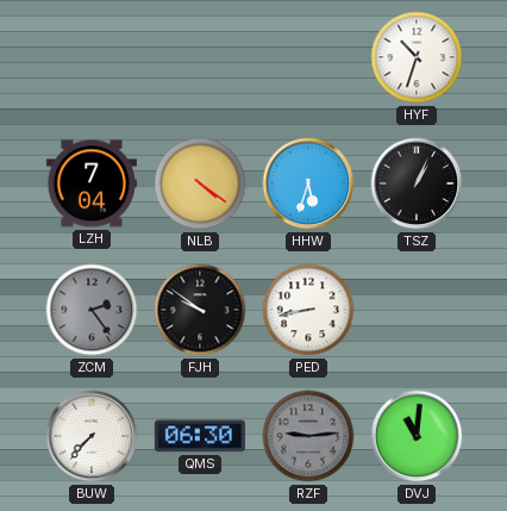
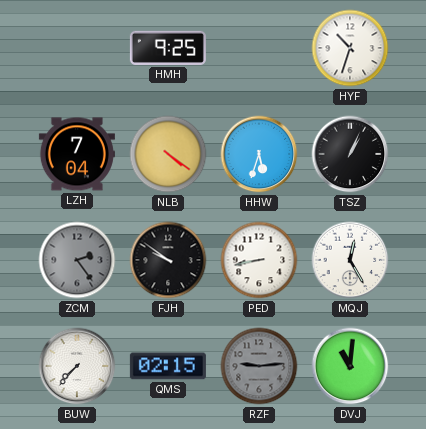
HMH: none -> 9:25
MQJ: none -> 12:25
QMS: 06:30 -> 02:15
